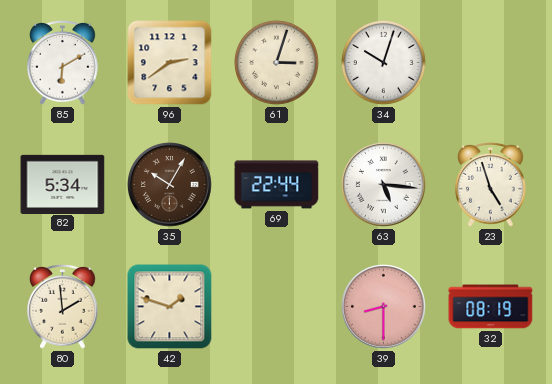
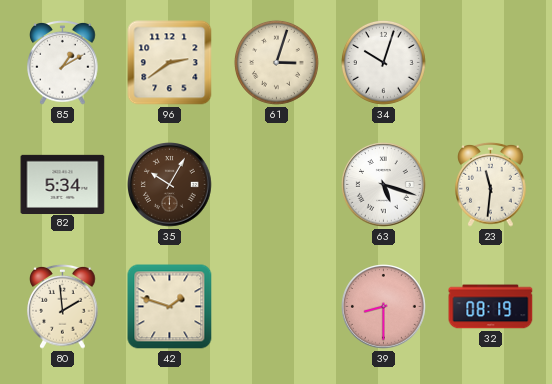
85: 6:10 -> 1:10
69: 22:44 -> none
63: 5:16 -> 5:18
23: 4:57 -> 11:31
